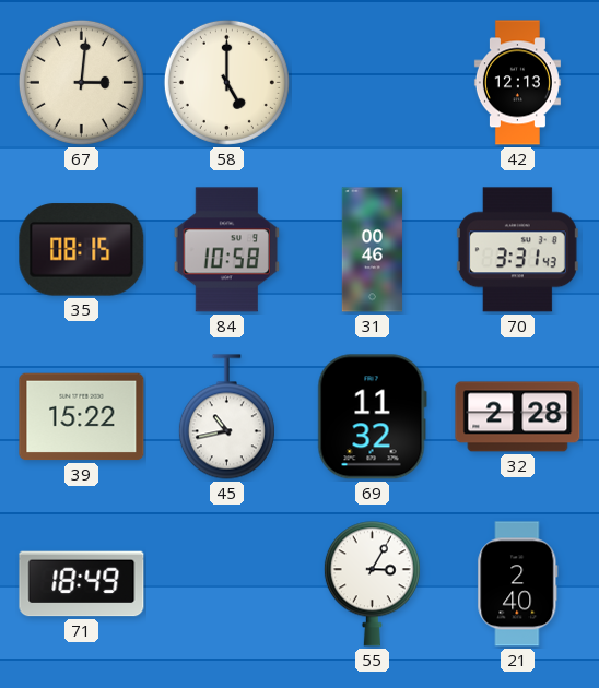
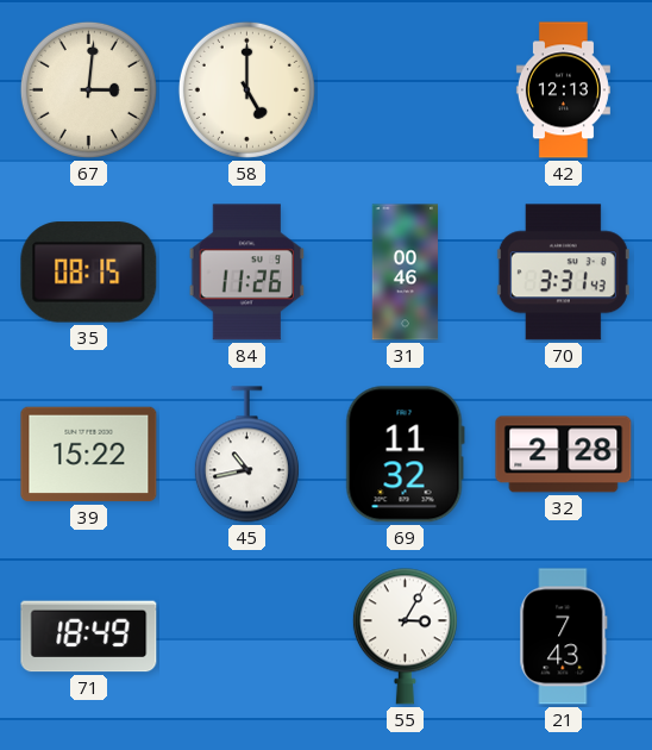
84: 10:58 -> 11:26
21: 2:40 -> 7:43
